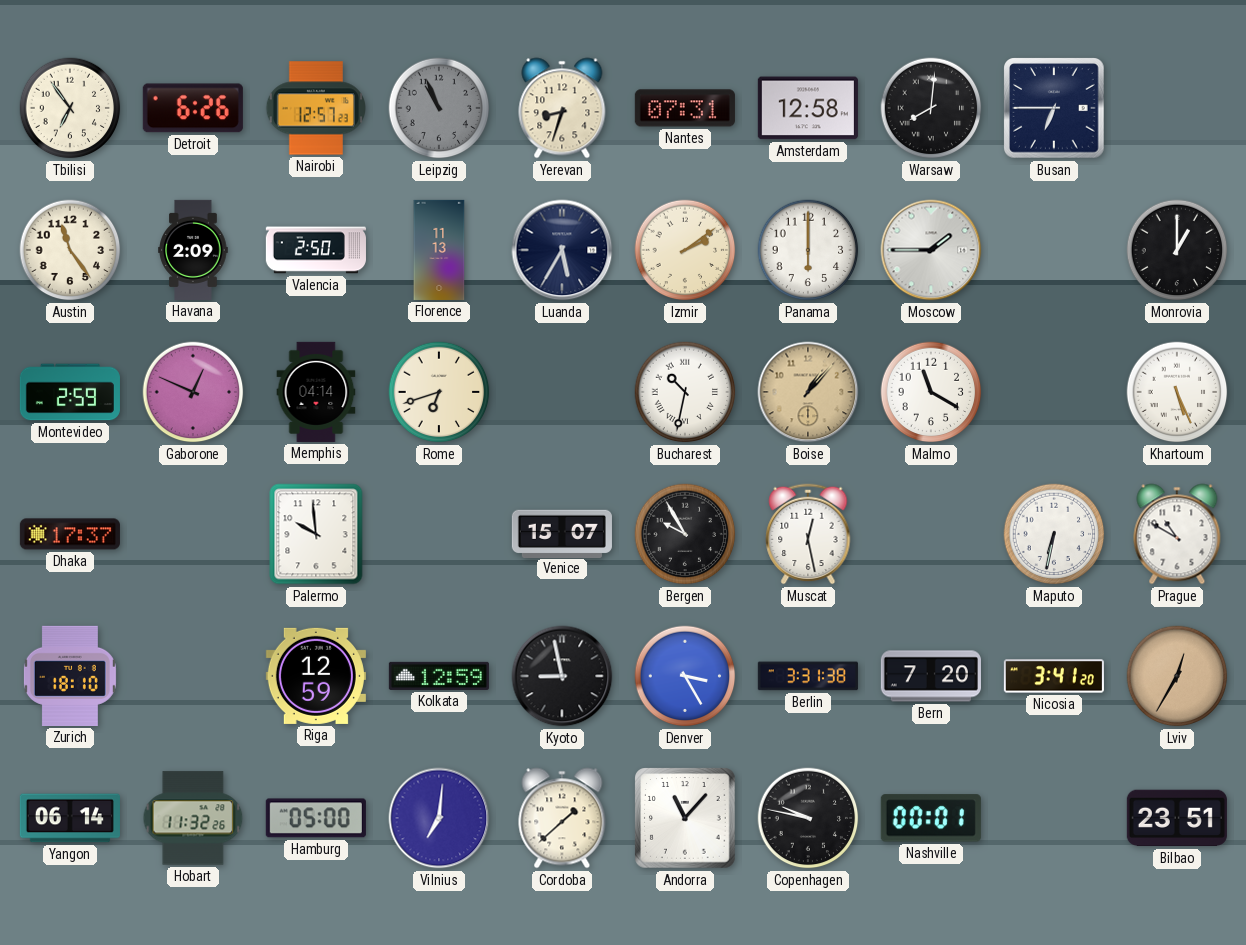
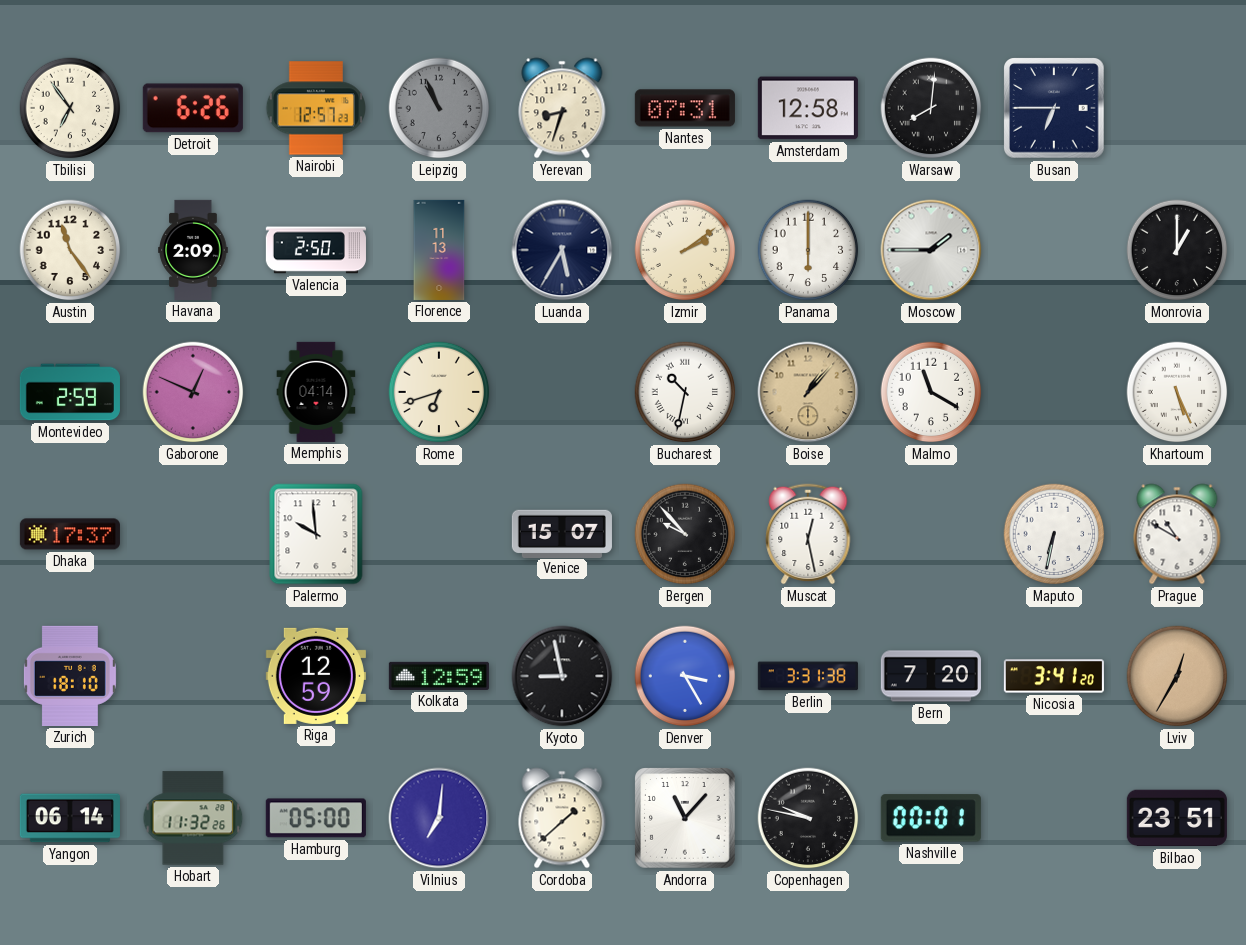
Bergen: 9:55 -> 9:53
